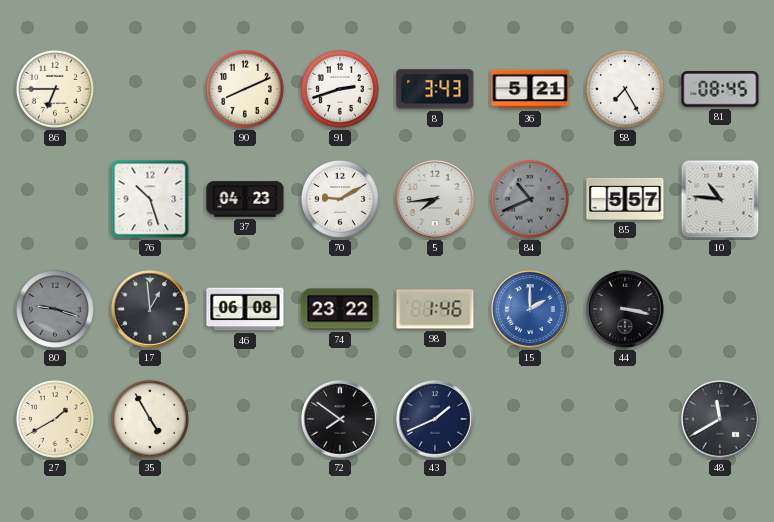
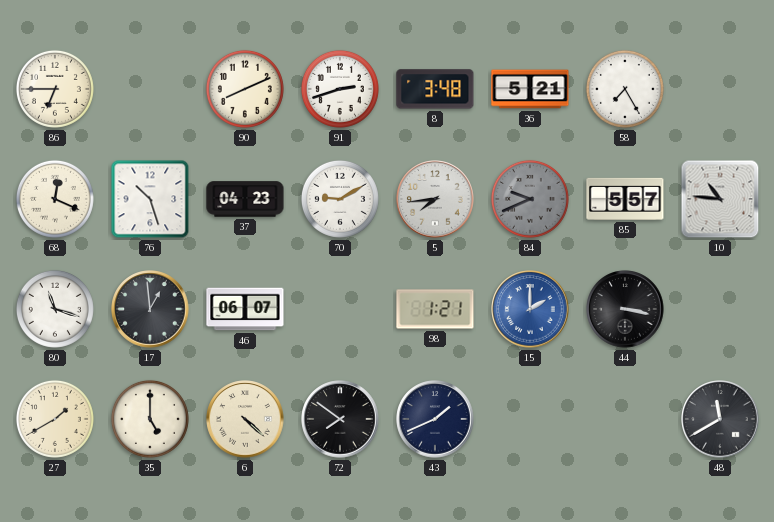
8: 3:43 -> 3:48
81: 08:45 -> none
68: none -> 12:19
84: 10:41 -> 9:41
80: 9:18 -> 11:18
80 dial: grey -> white
46: 06:08 -> 06:07
74: 23:22 -> none
98: 1:46 -> 1:21
35: 4:55 -> 5:00
6: none -> 4:22
